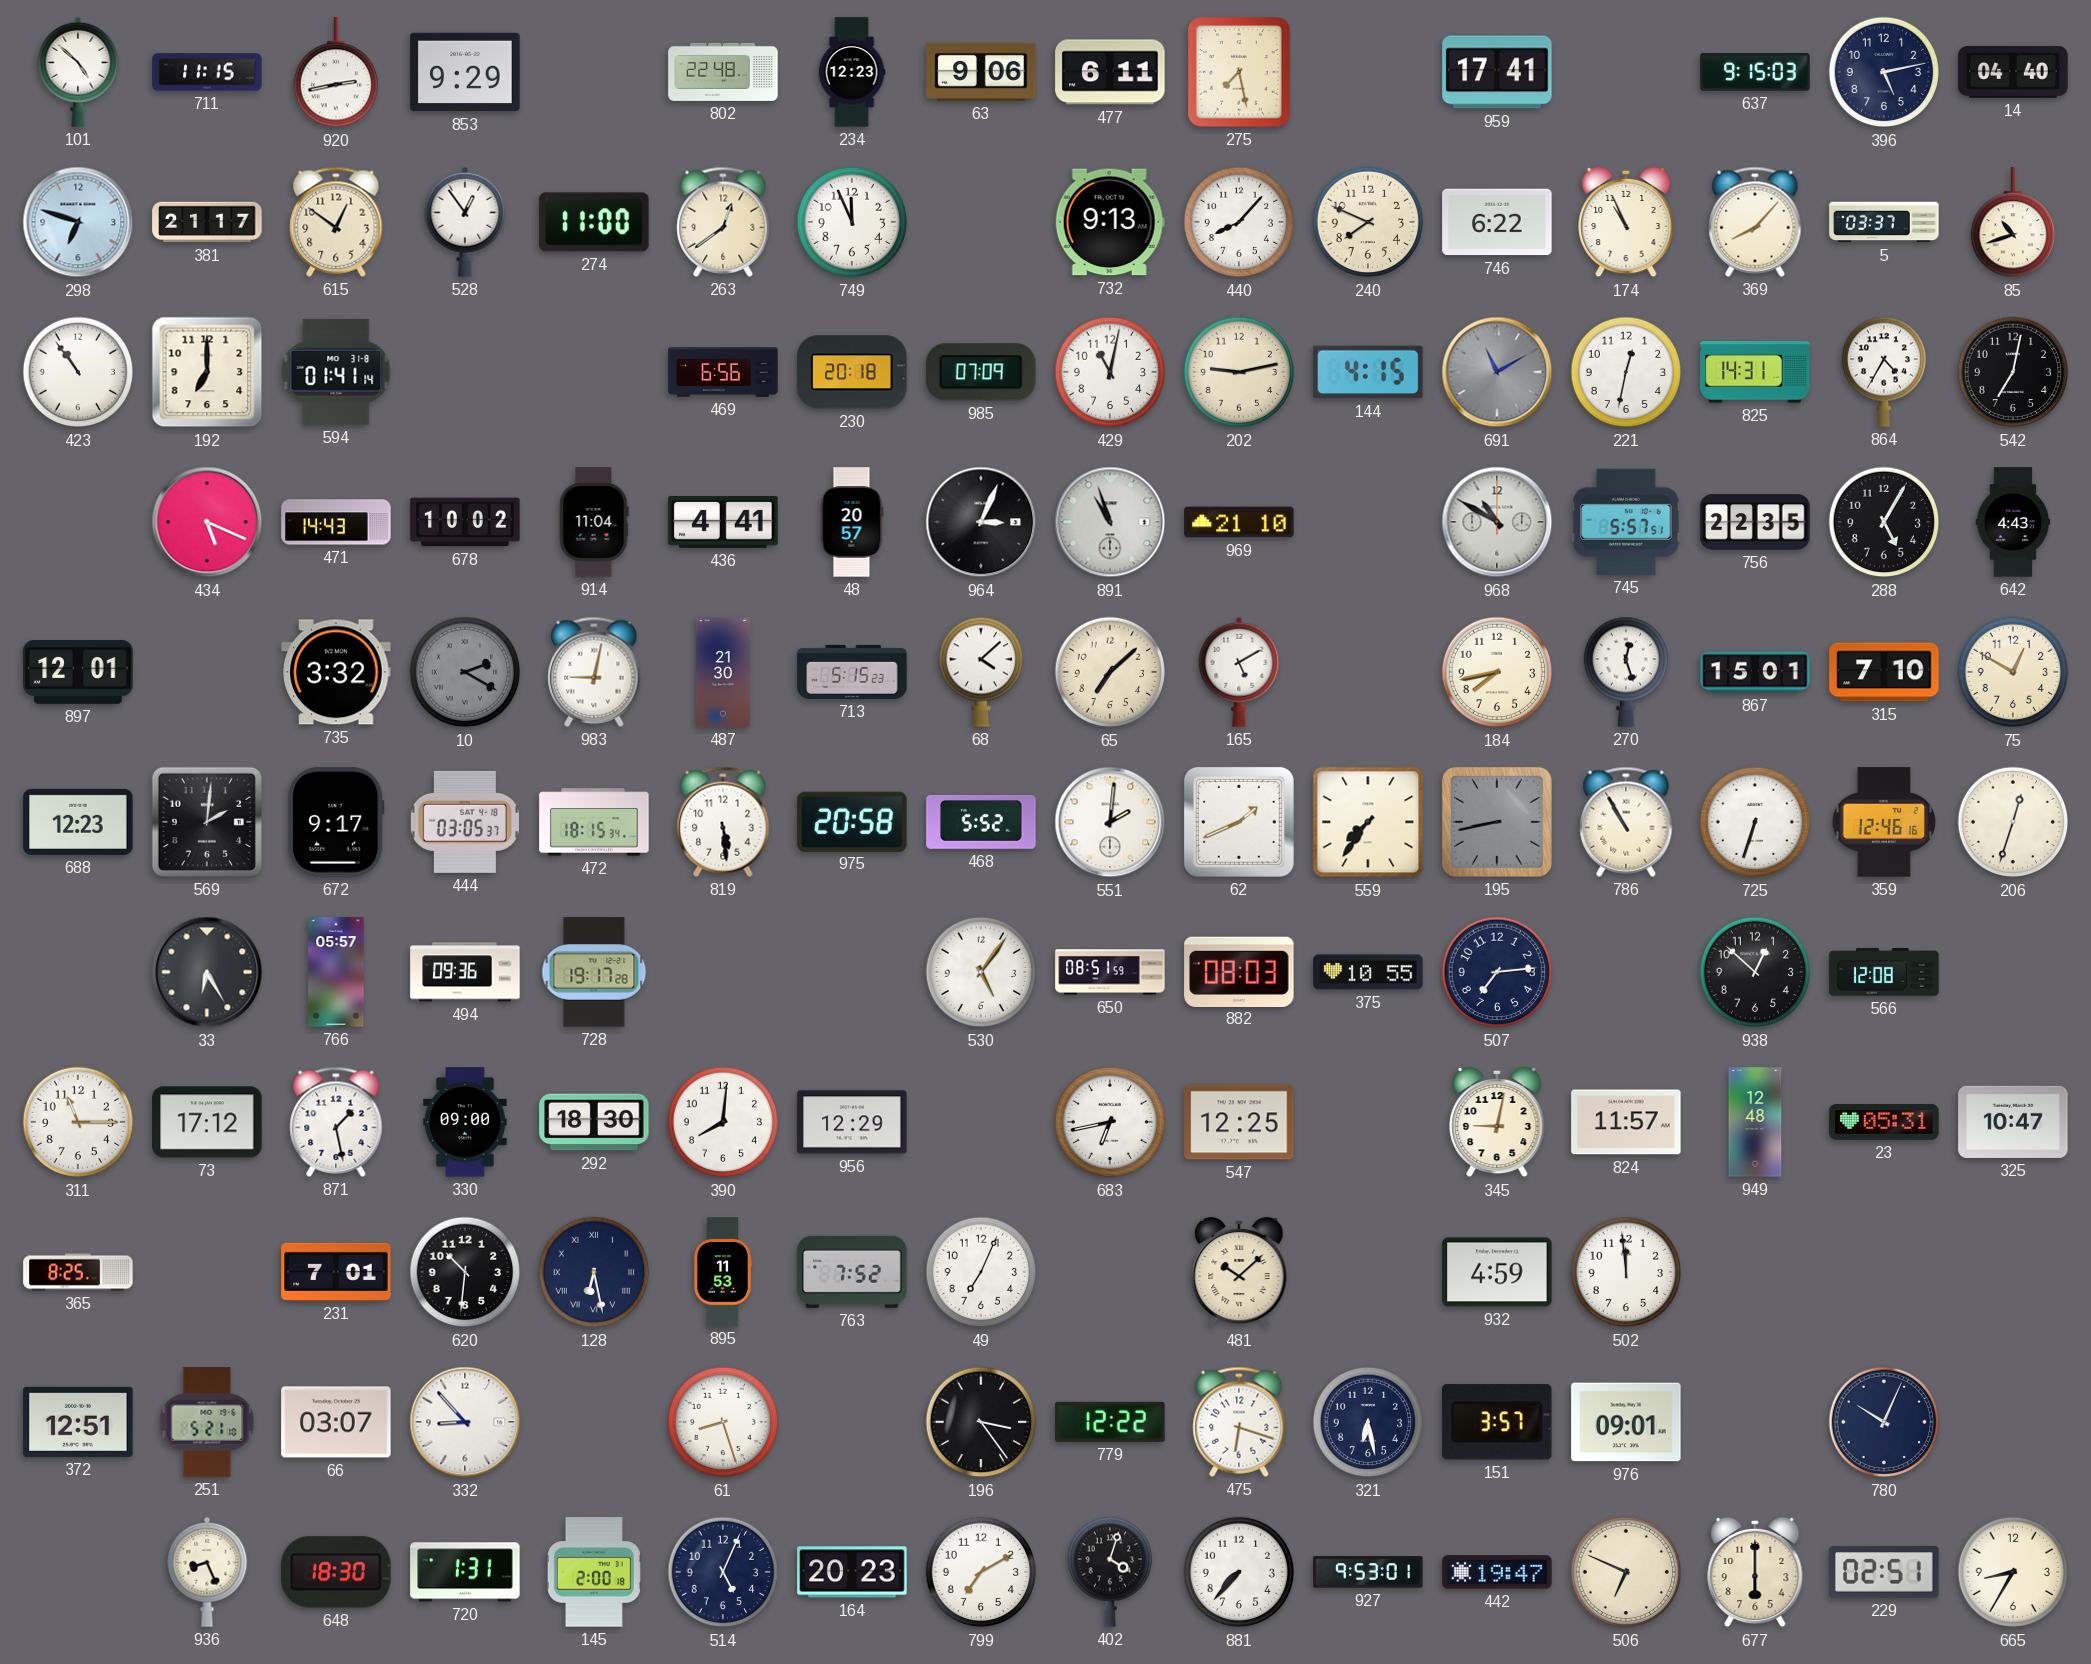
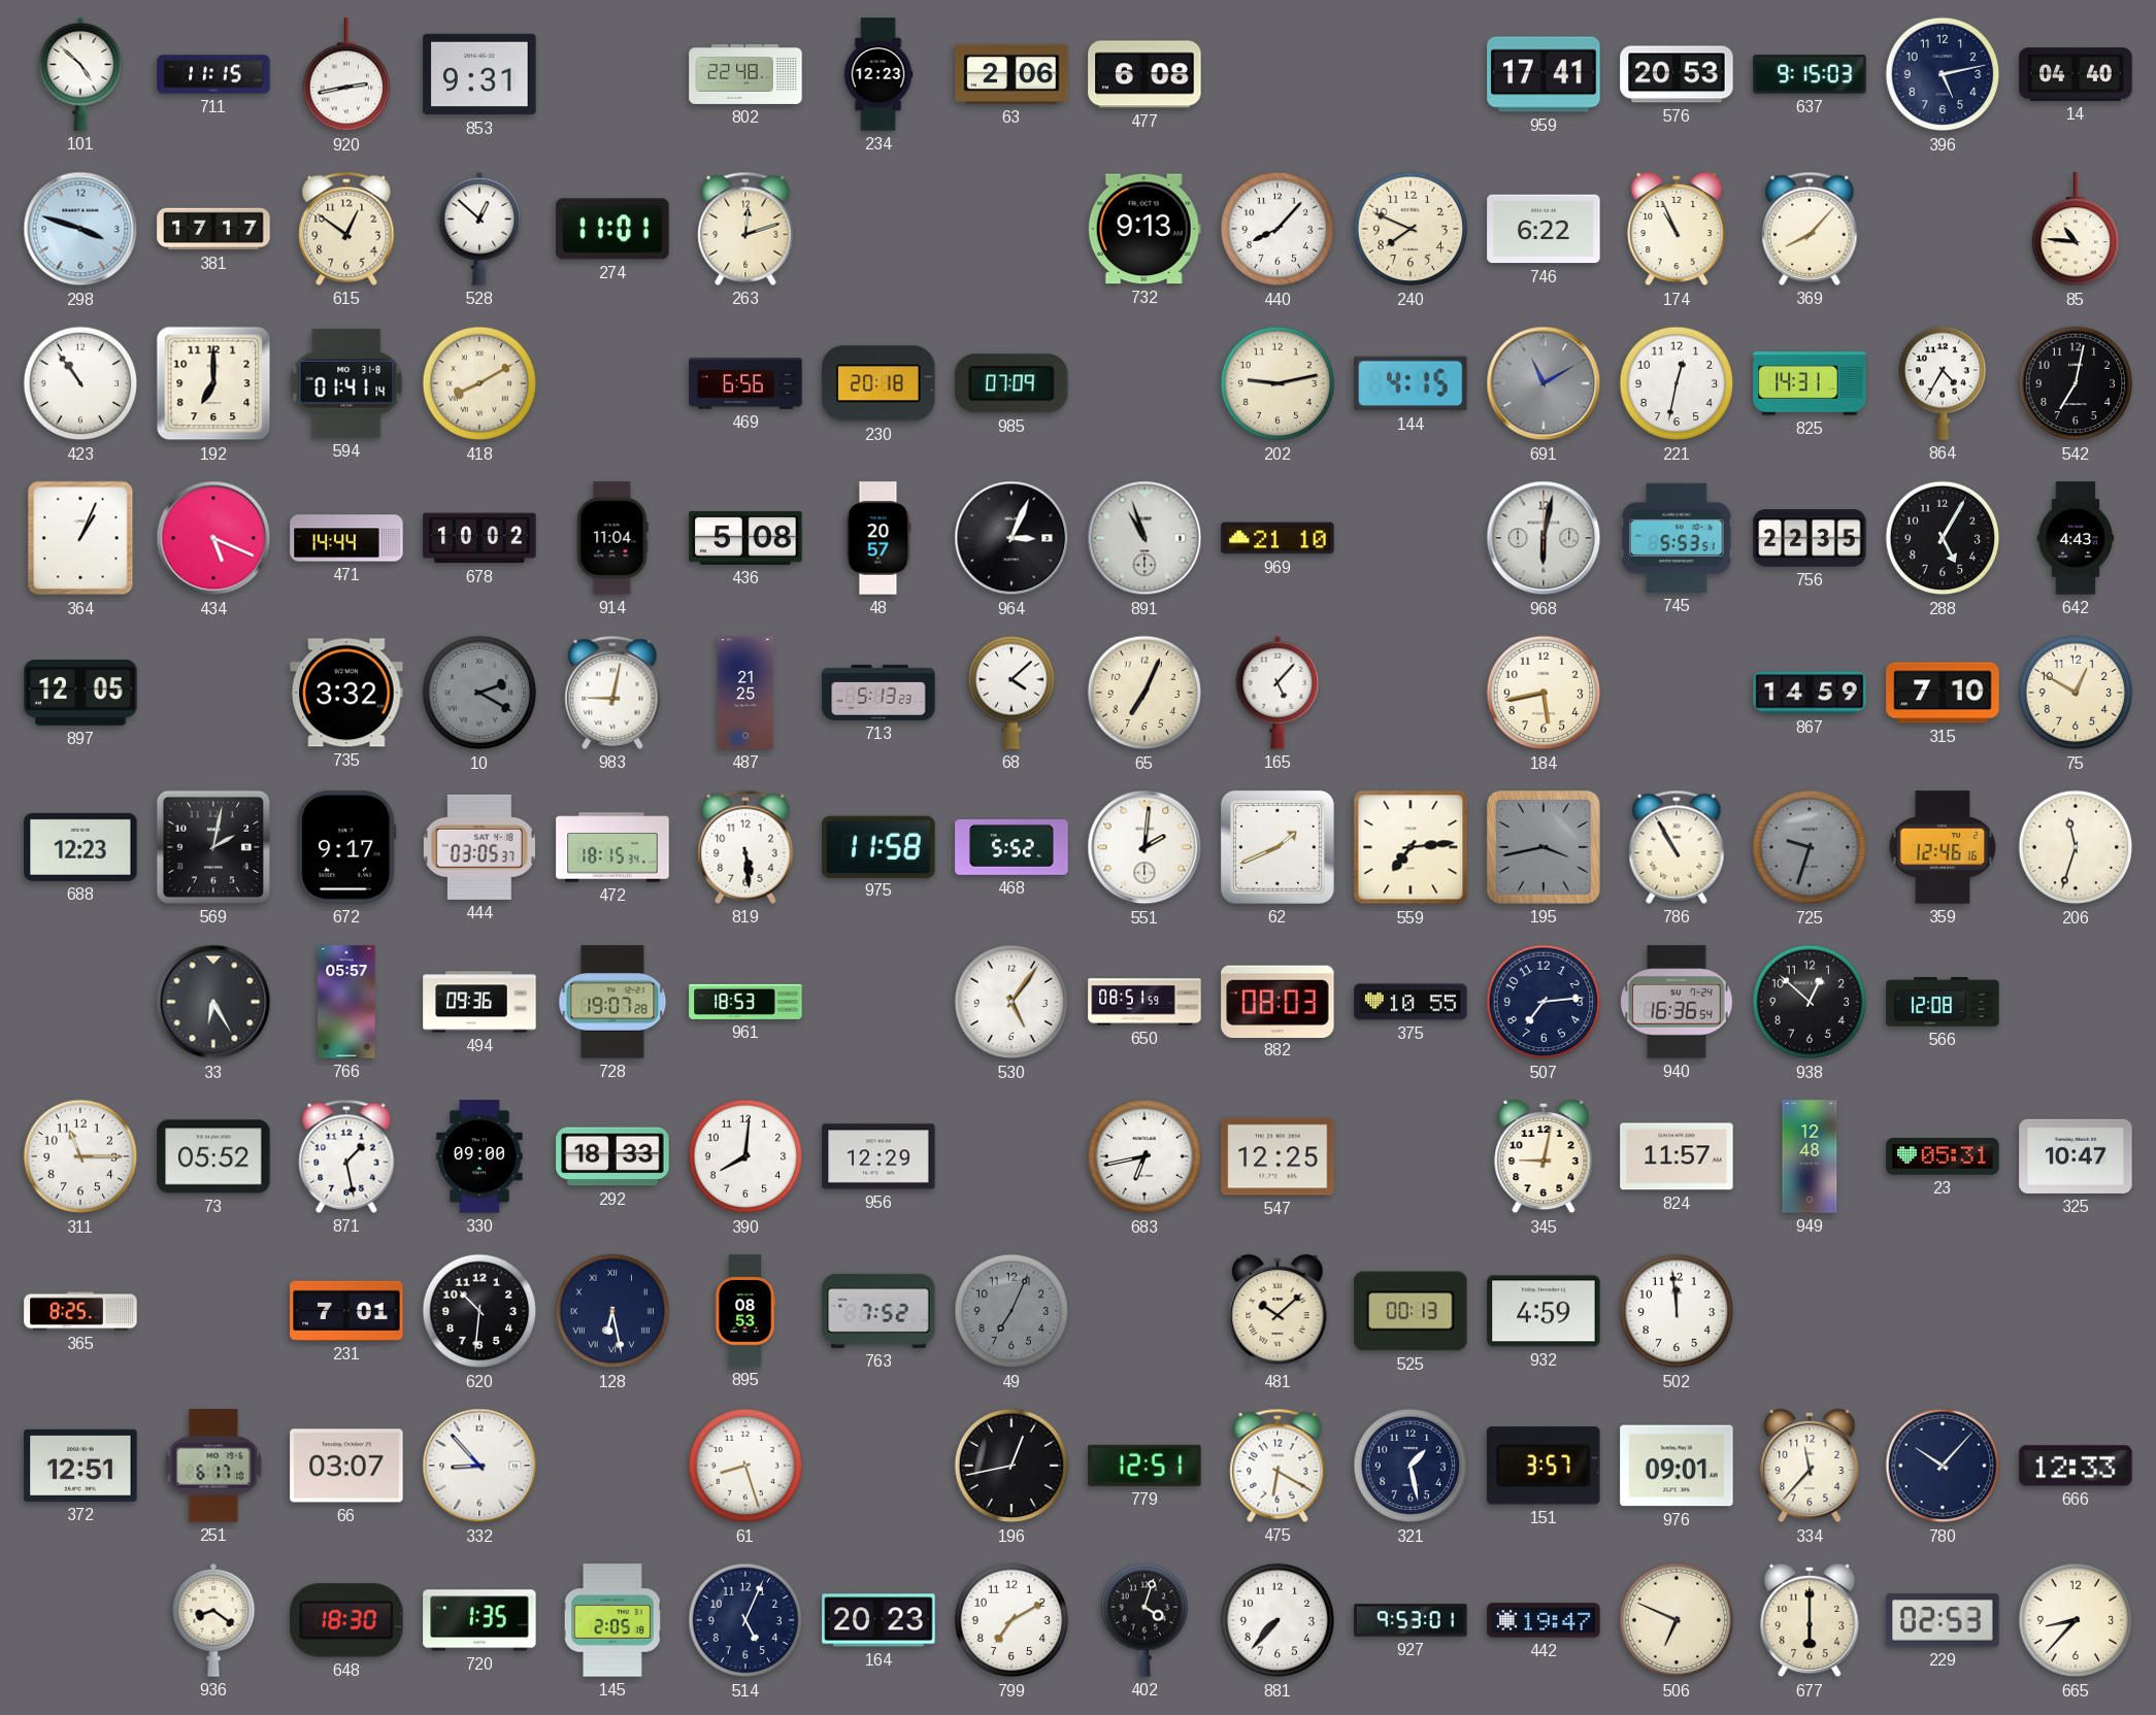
853: 9:29 -> 9:31
63: 9:06 -> 2:06
477: 6:11 -> 6:08
275: 7:28 -> none
576: none -> 20:53
298: 6:48 -> 3:48
381: 21:17 -> 17:17
528: 12:54 -> 12:52
274: 11:00 -> 11:01
263: 12:39 -> 12:12
749: 11:56 -> none
5: 03:37 -> none
85: 10:42 -> 10:46
418: none -> 8:10
429: 11:02 -> none
364: none -> 1:04
471: 14:43 -> 14:44
436: 4:41 -> 5:08
968: 10:50 -> 6:02
745: 5:57 -> 5:53
897: 12:01 -> 12:05
487: 21:30 -> 21:25
713: 5:15 -> 5:13
65: 7:08 -> 7:04
165: 5:10 -> 5:07
184: 7:43 -> 5:43
270: 12:27 -> none
867: 15:01 -> 14:59
569: 2:01 -> 2:02
975: 20:58 -> 11:58
559: 7:36 -> 7:14
195: 8:43 -> 3:43
725: 6:33 -> 9:33
725 dial: white -> grey
206: 12:33 -> 11:33
728: 19:17 -> 19:07
961: none -> 18:53
940: none -> 16:36
73: 17:12 -> 05:52
292: 18:30 -> 18:33
895: 11:53 -> 08:53
49 dial: white -> grey
525: none -> 00:13
251: 5:21 -> 6:17
196: 3:24 -> 12:43
779: 12:22 -> 12:51
475: 6:18 -> 6:20
321: 6:28 -> 1:28
334: none -> 11:37
780: 10:04 -> 10:07
666: none -> 12:33
936: 8:26 -> 8:21
720: 1:31 -> 1:35
145: 2:00 -> 2:05
229: 02:51 -> 02:53
665: 8:35 -> 8:37
